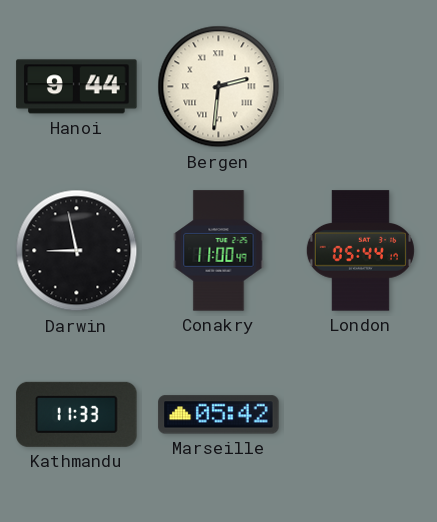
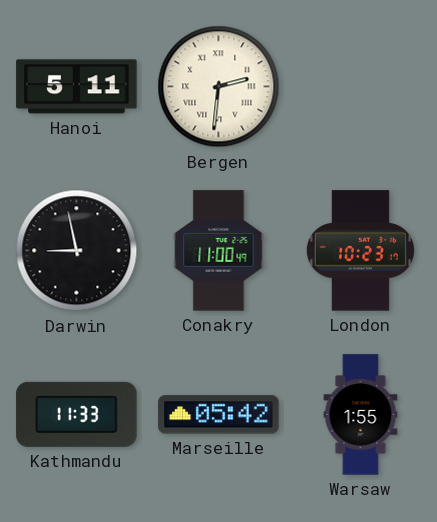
Hanoi: 9:44 -> 5:11
London: 05:44 -> 10:23
Warsaw: none -> 1:55
